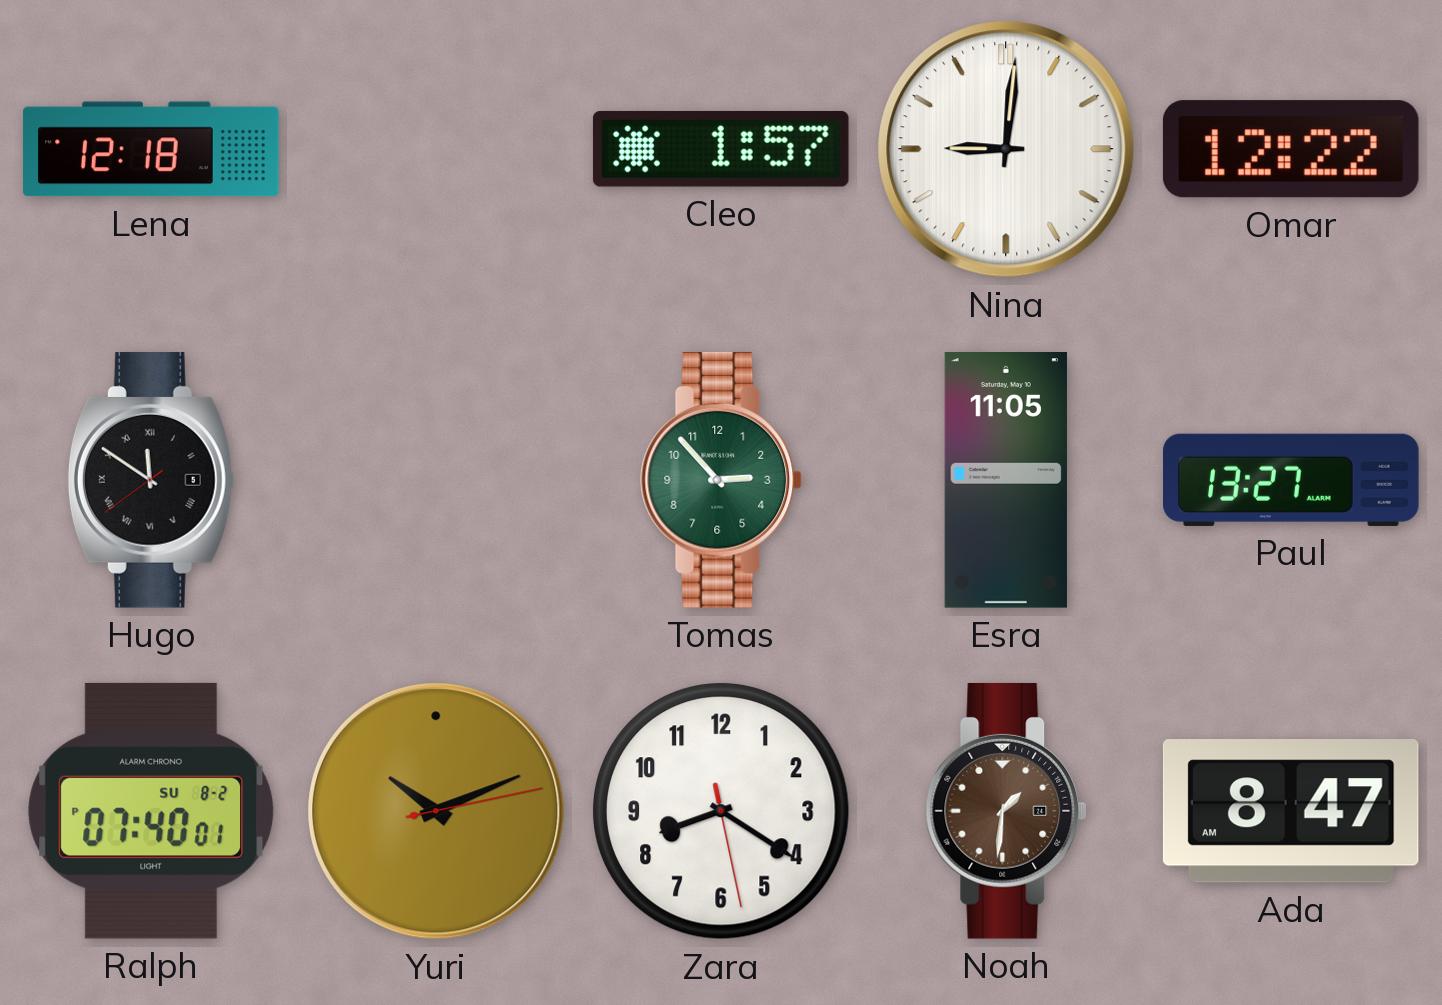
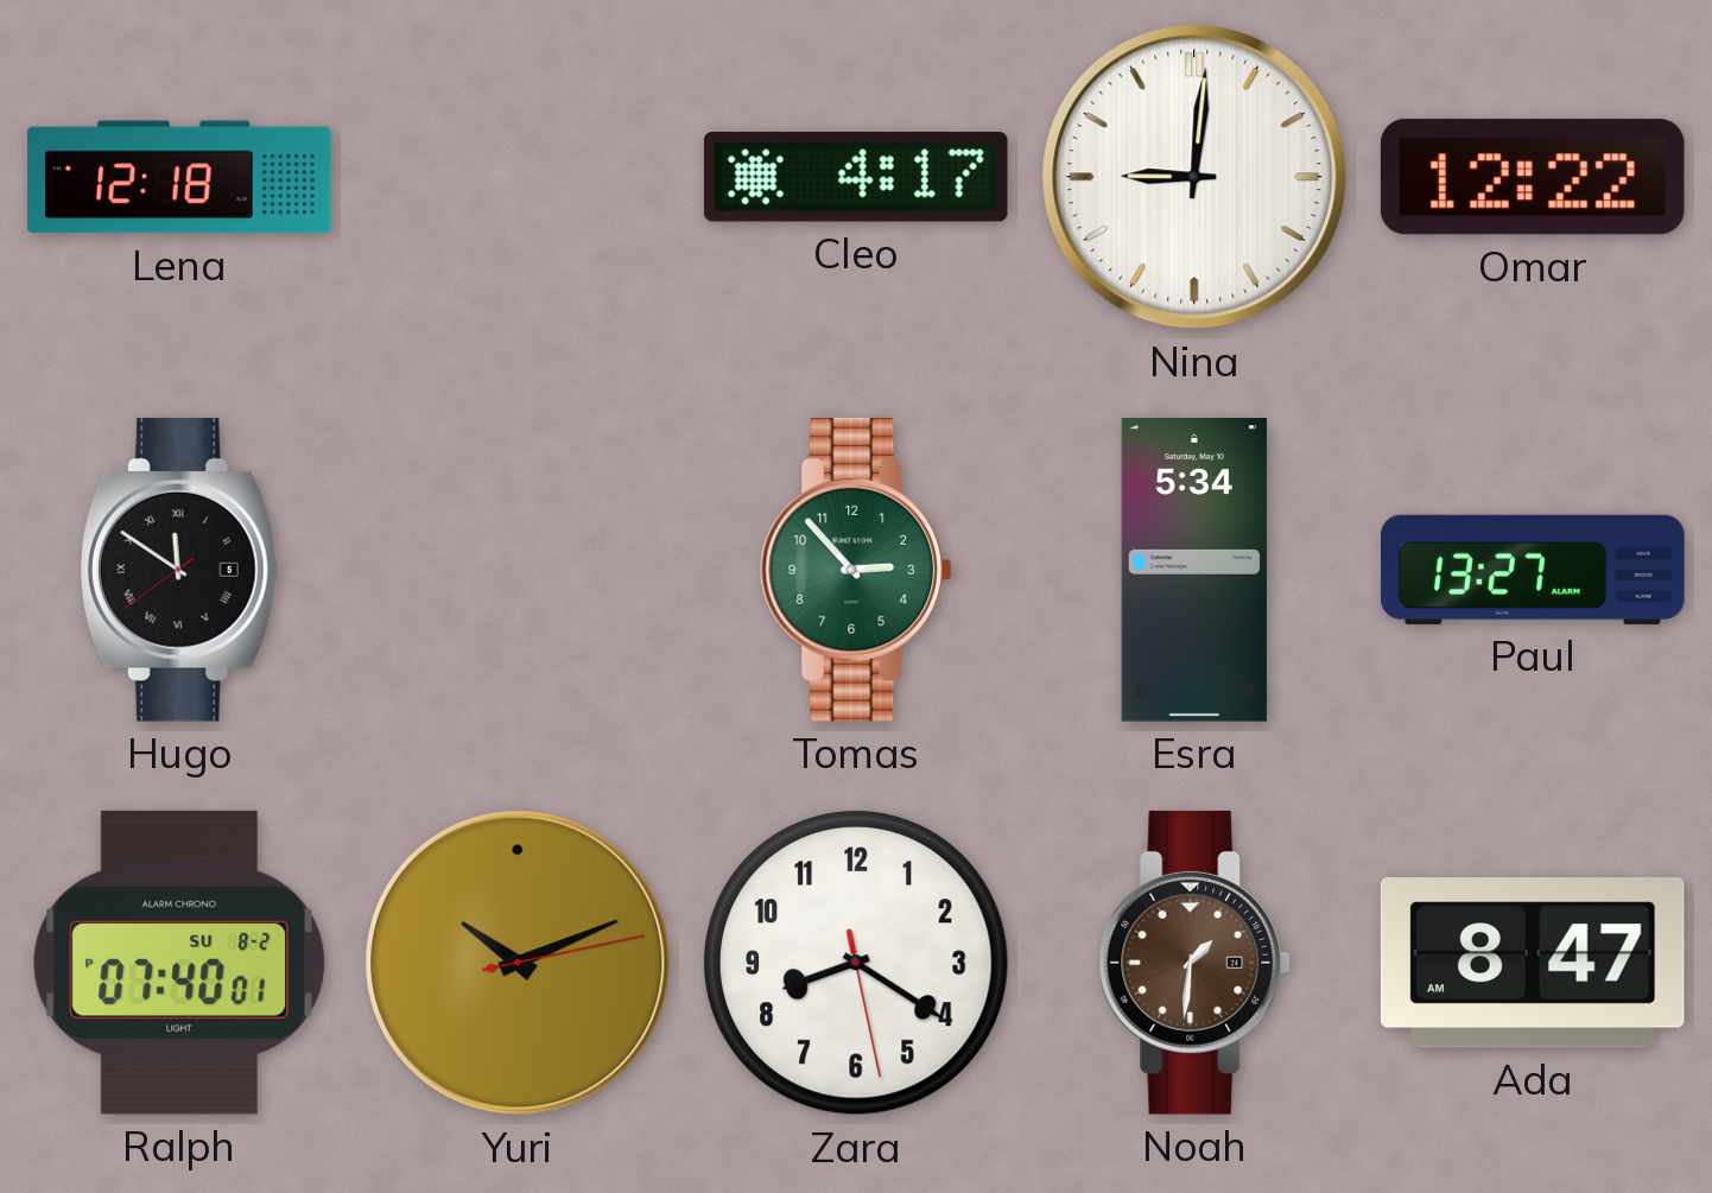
Cleo: 1:57 -> 4:17
Esra: 11:05 -> 5:34
